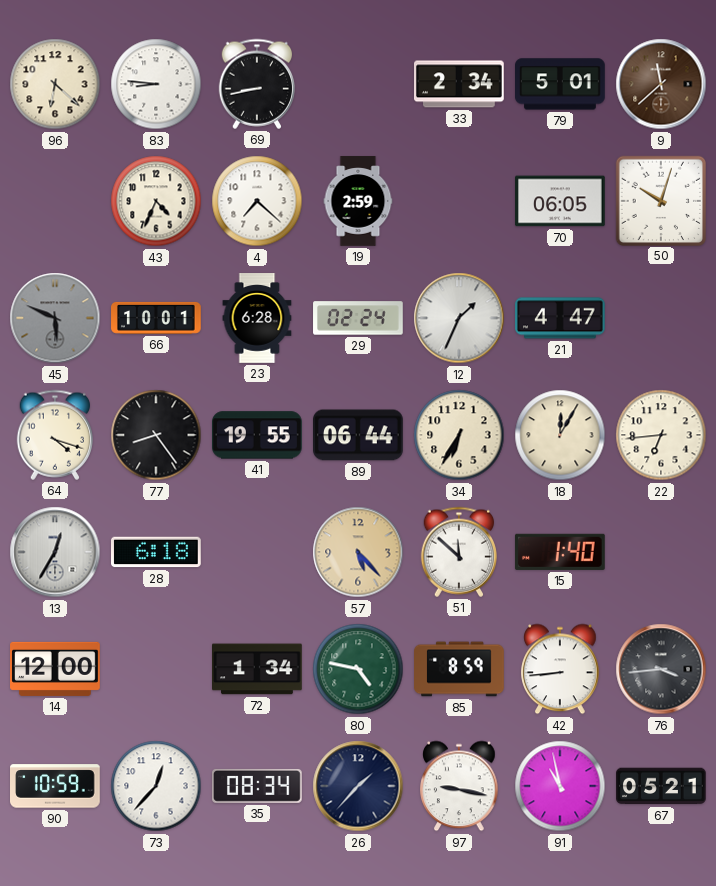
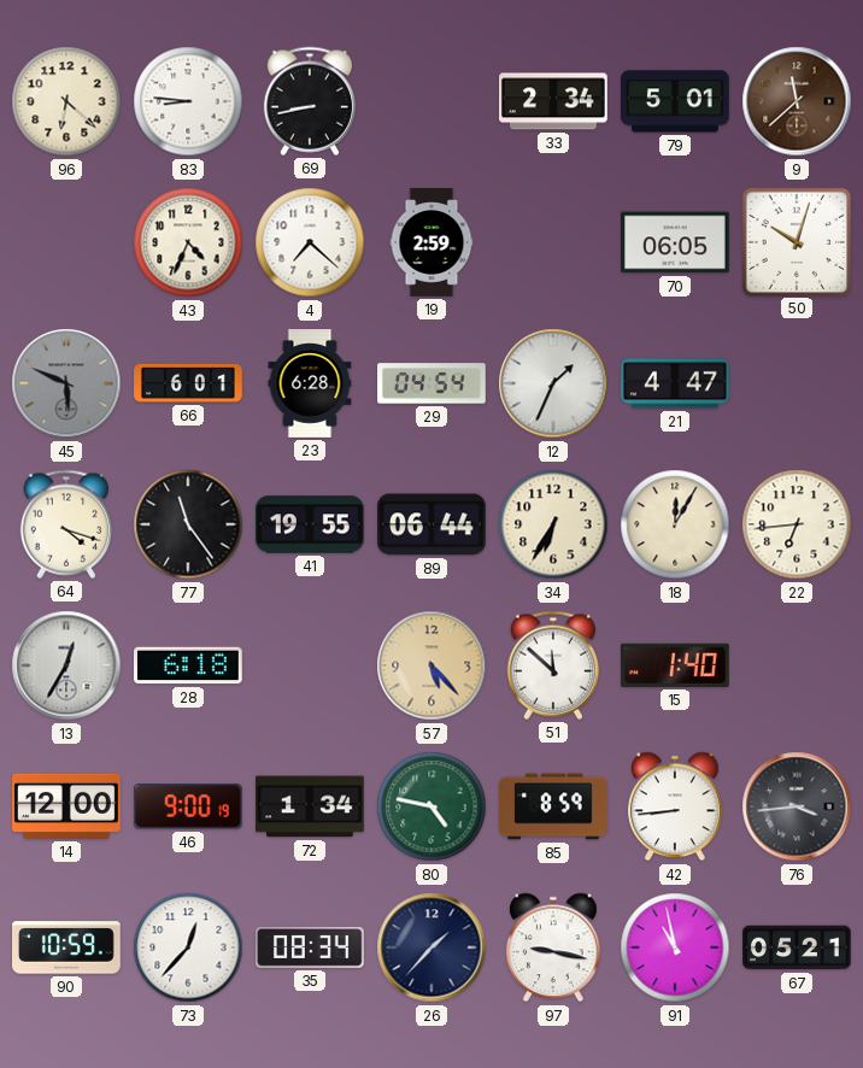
66: 10:01 -> 6:01
29: 02:24 -> 04:54
77: 8:24 -> 11:24
46: none -> 9:00
